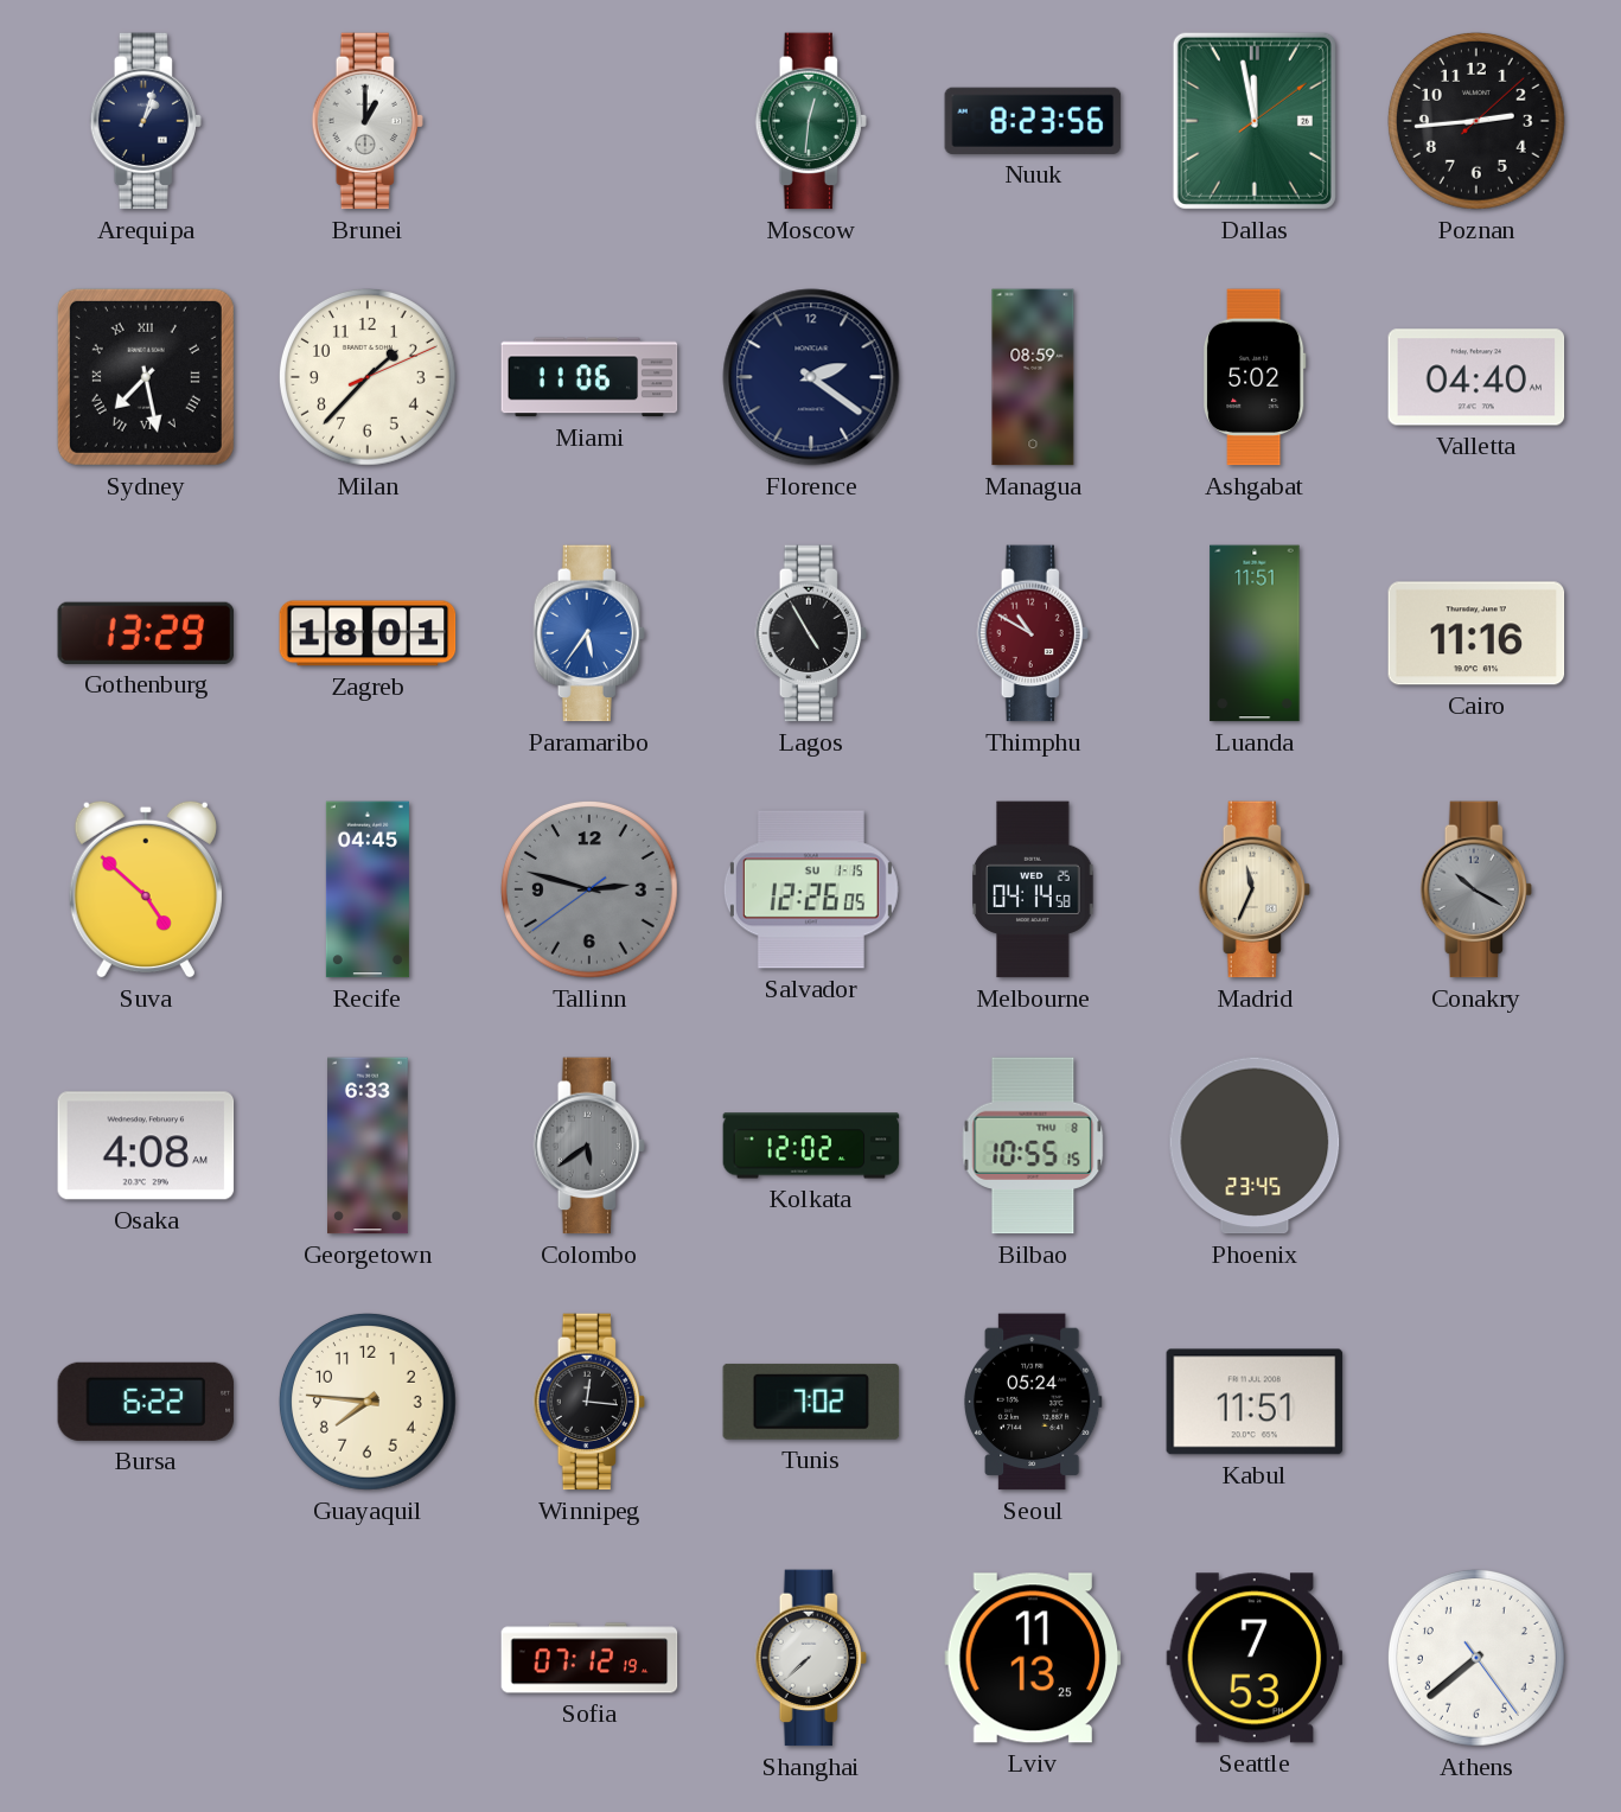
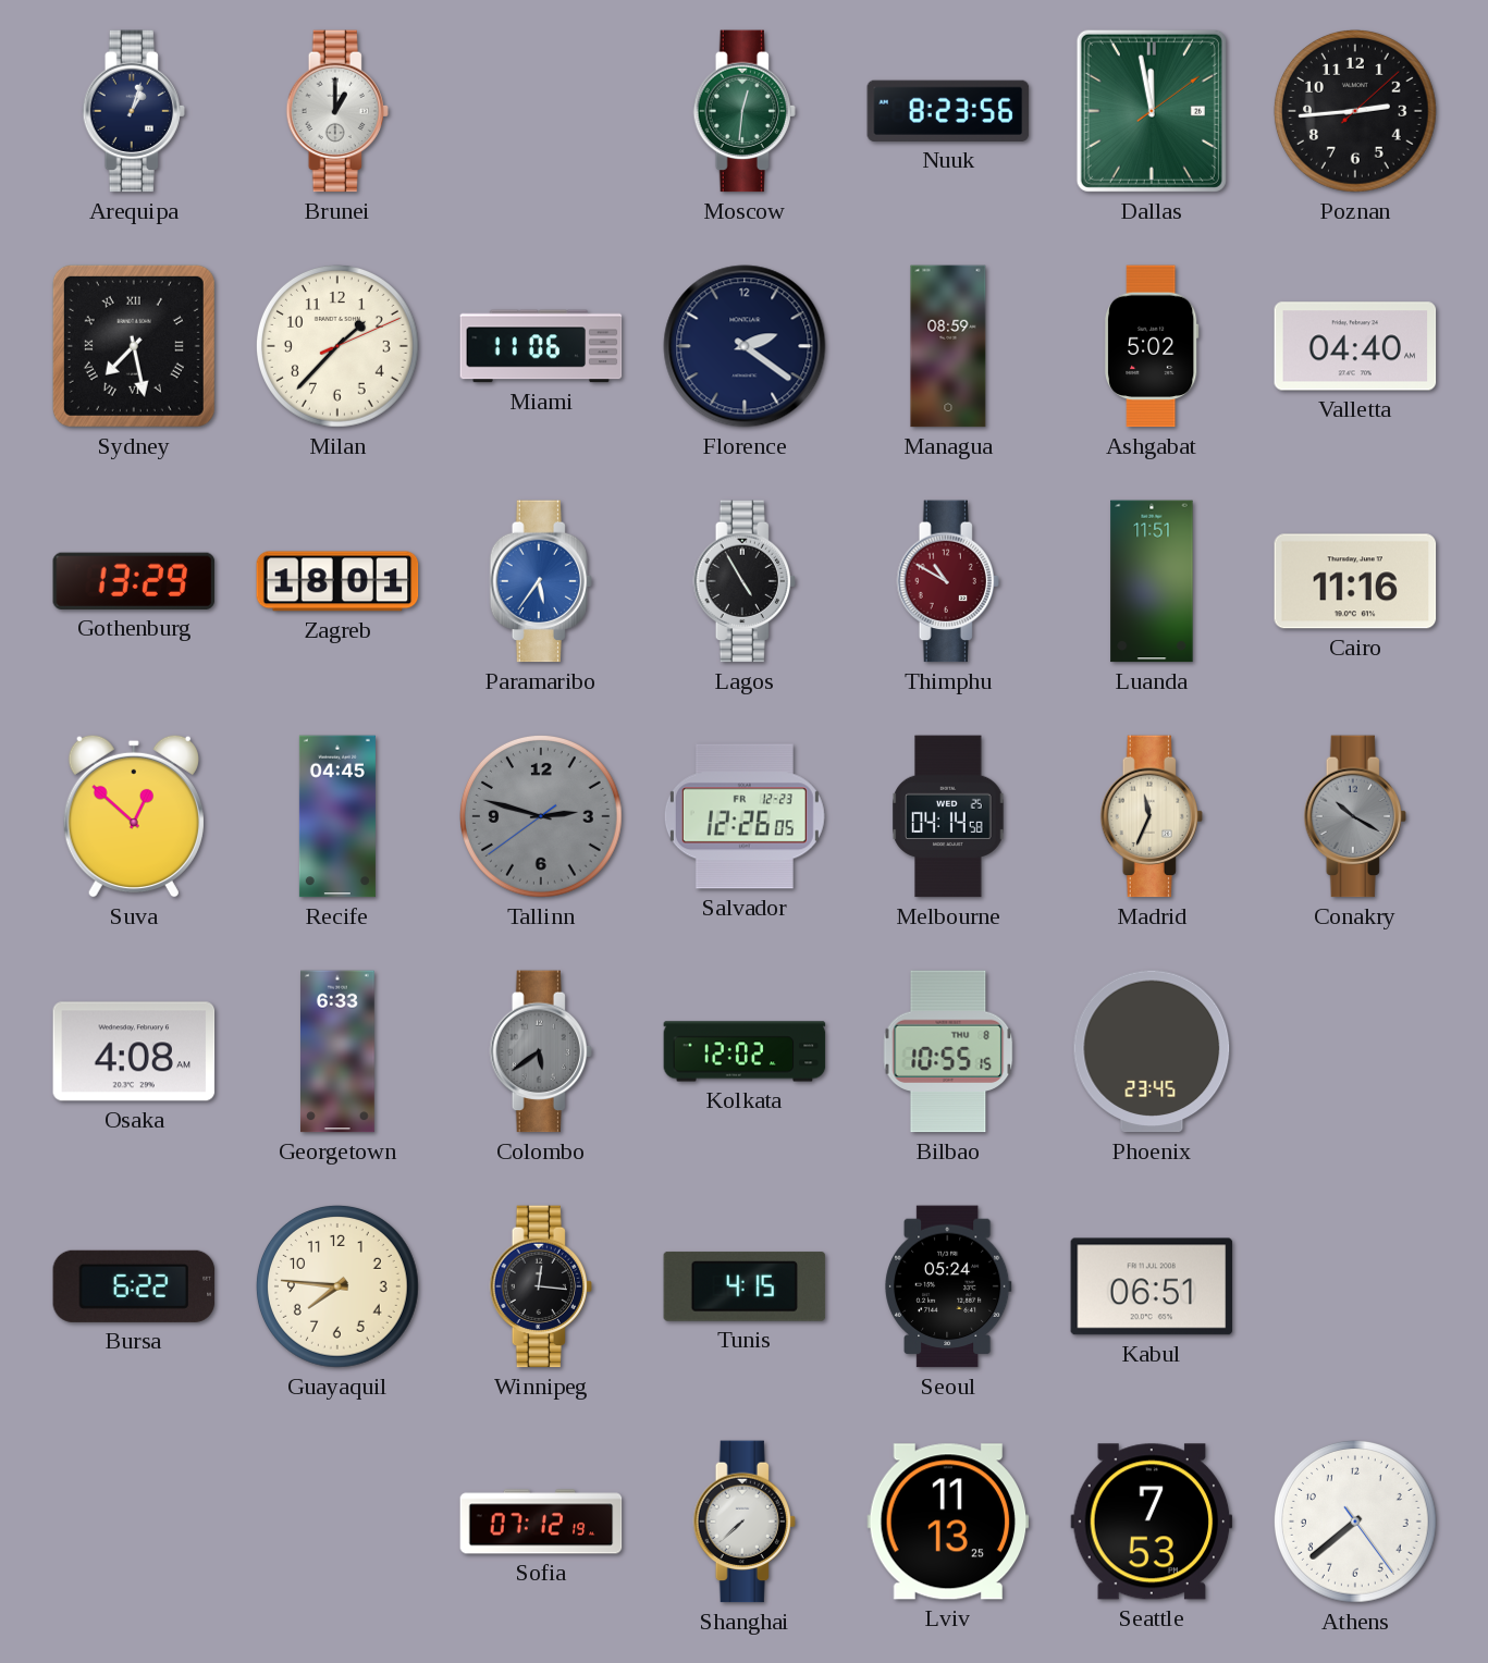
Suva: 4:52 -> 12:52
Salvador date: SU 1-15 -> FR 12-23
Tunis: 7:02 -> 4:15
Kabul: 11:51 -> 06:51
